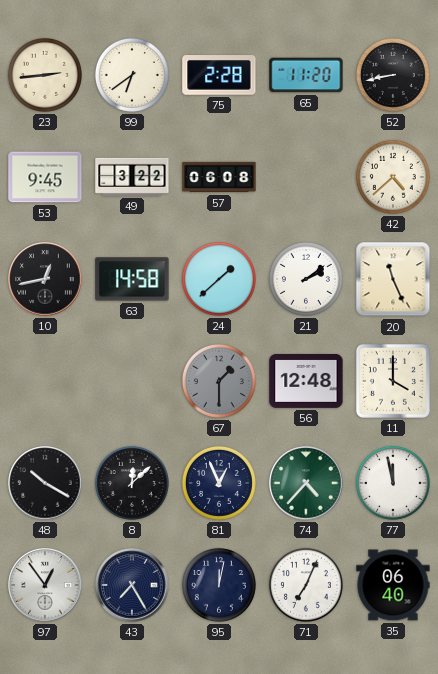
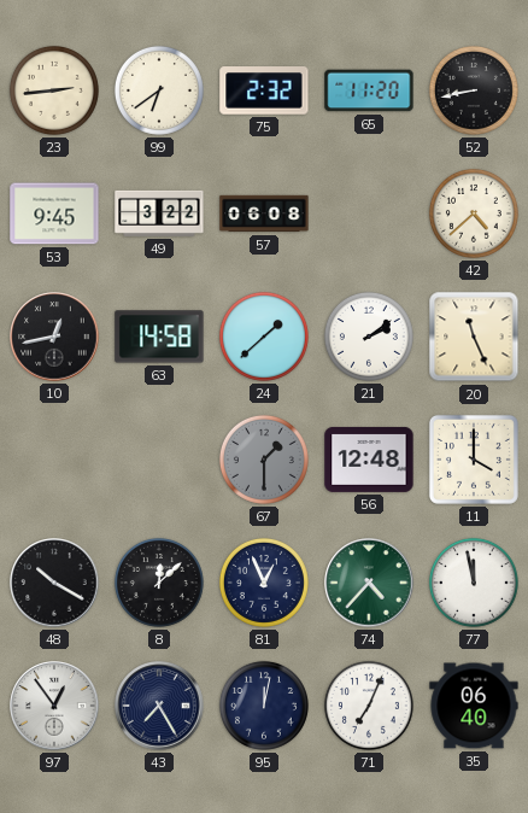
75: 2:28 -> 2:32
